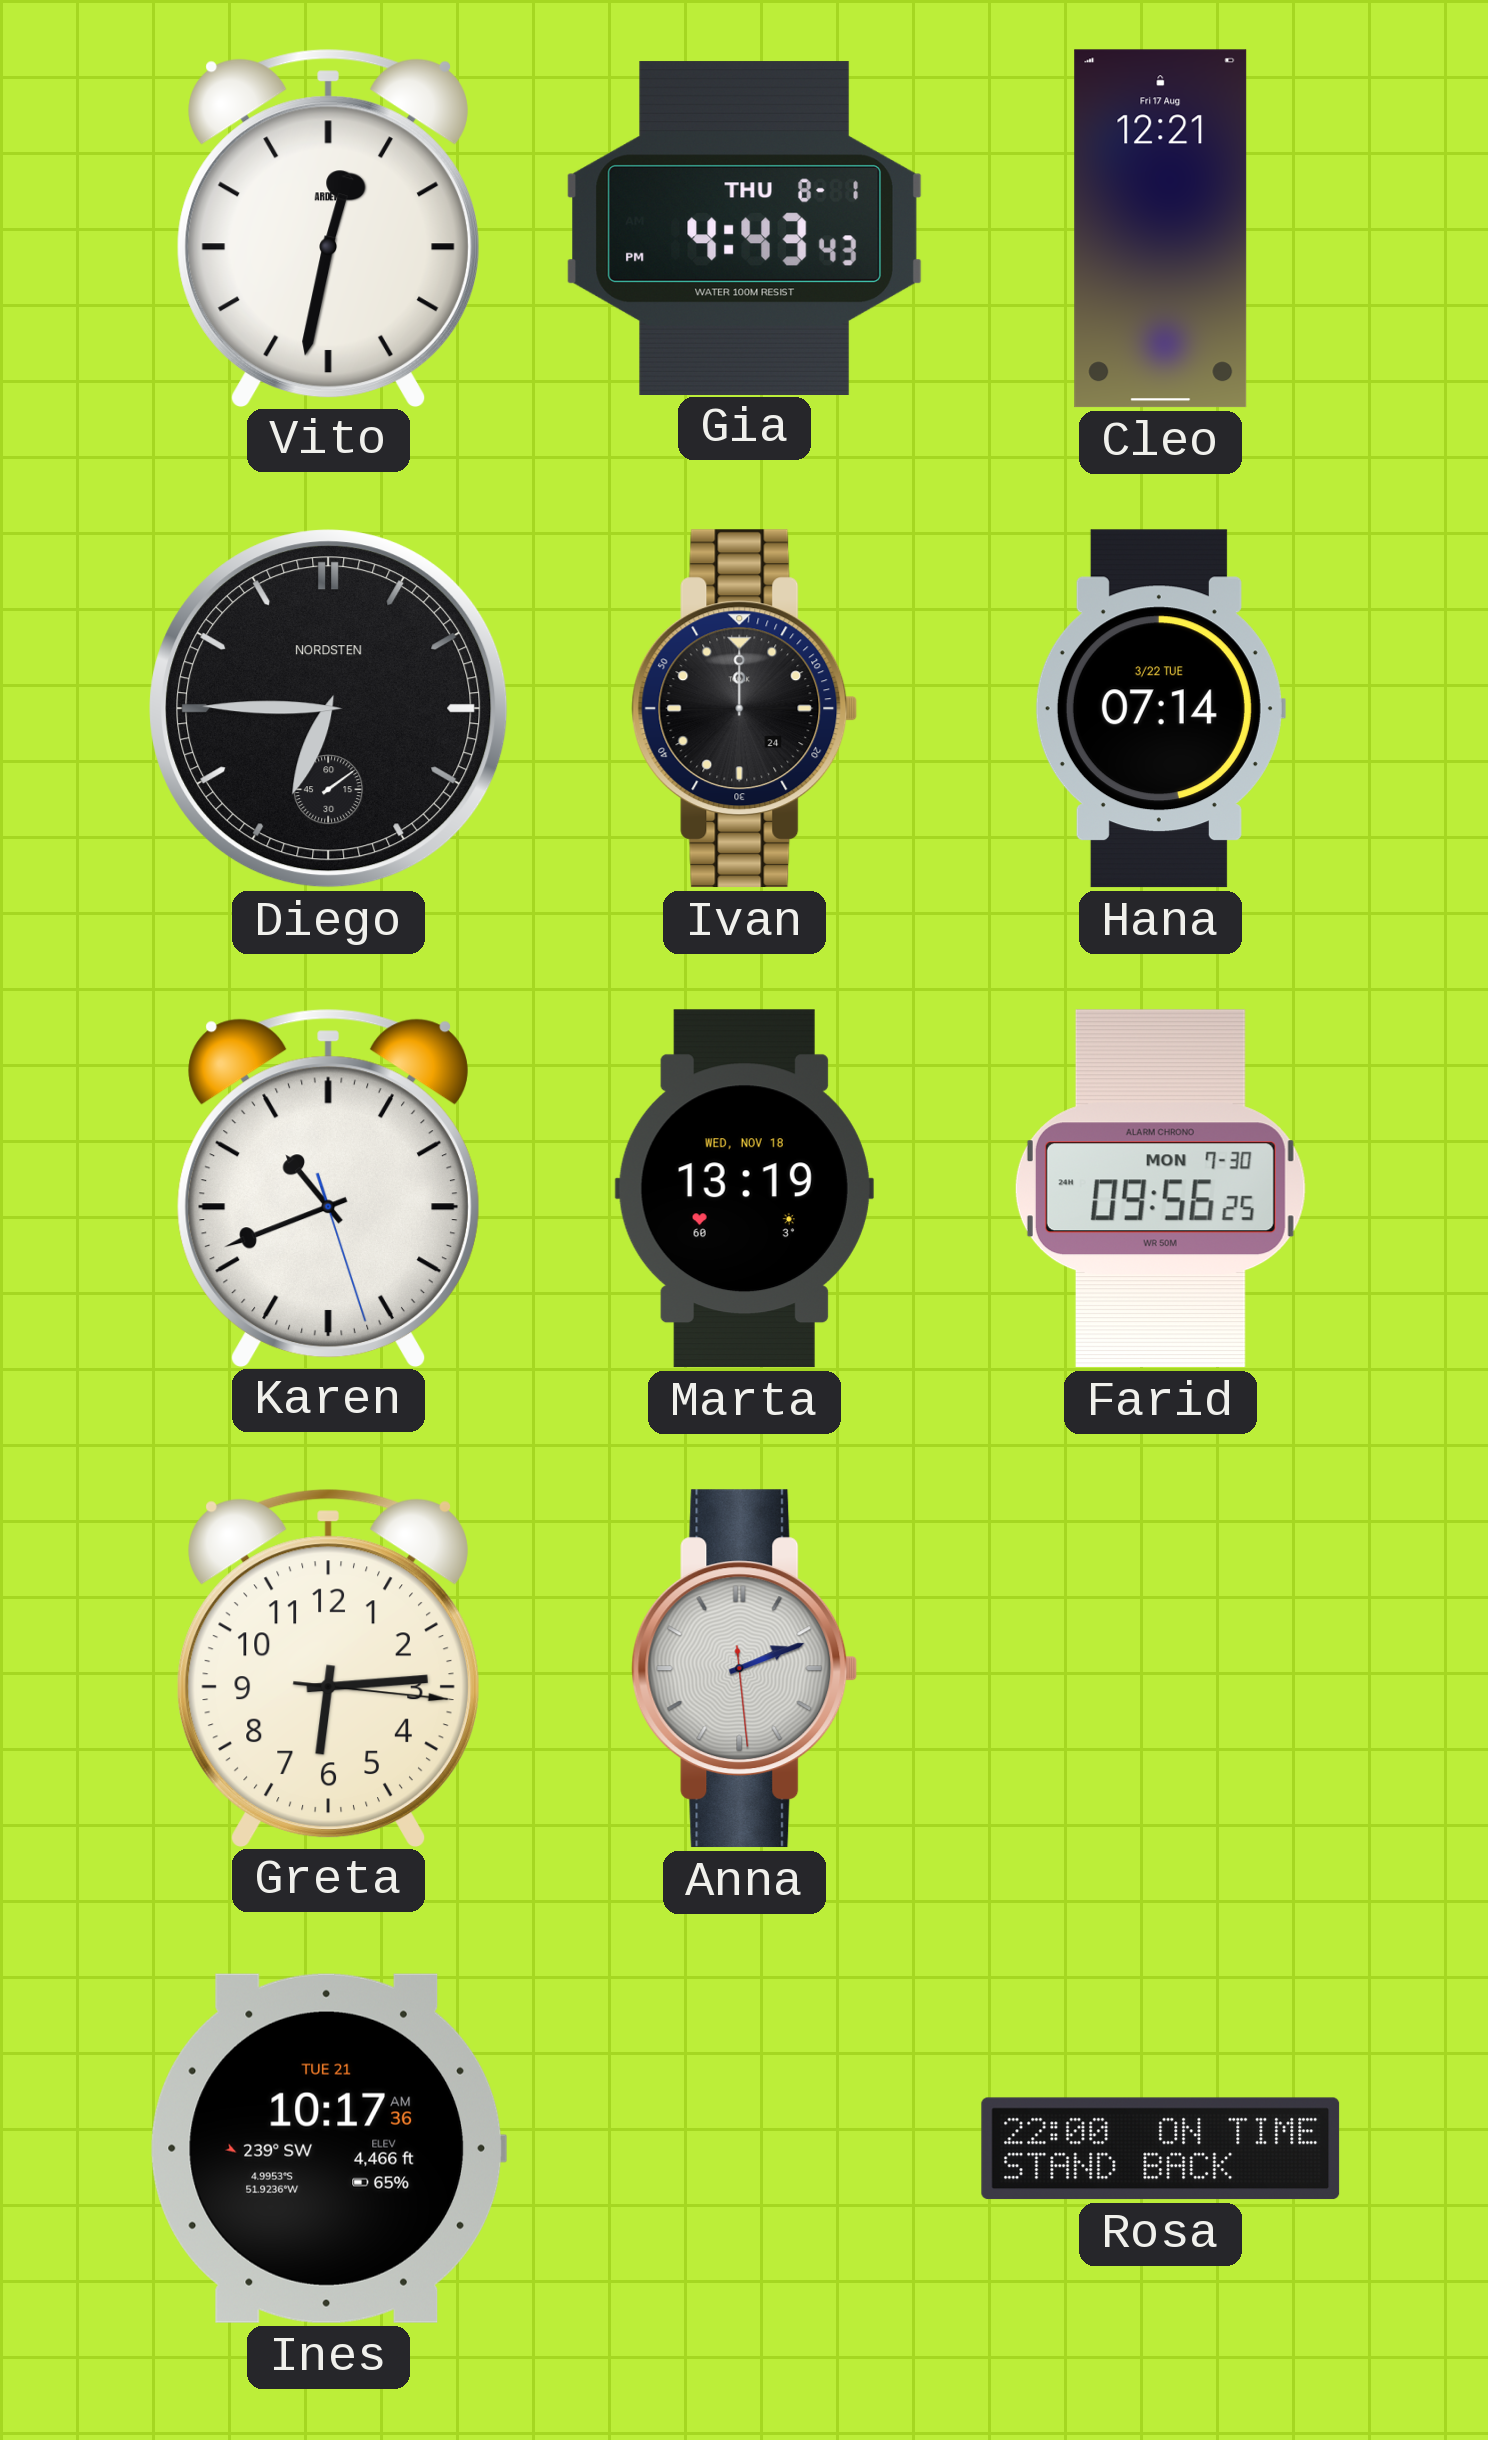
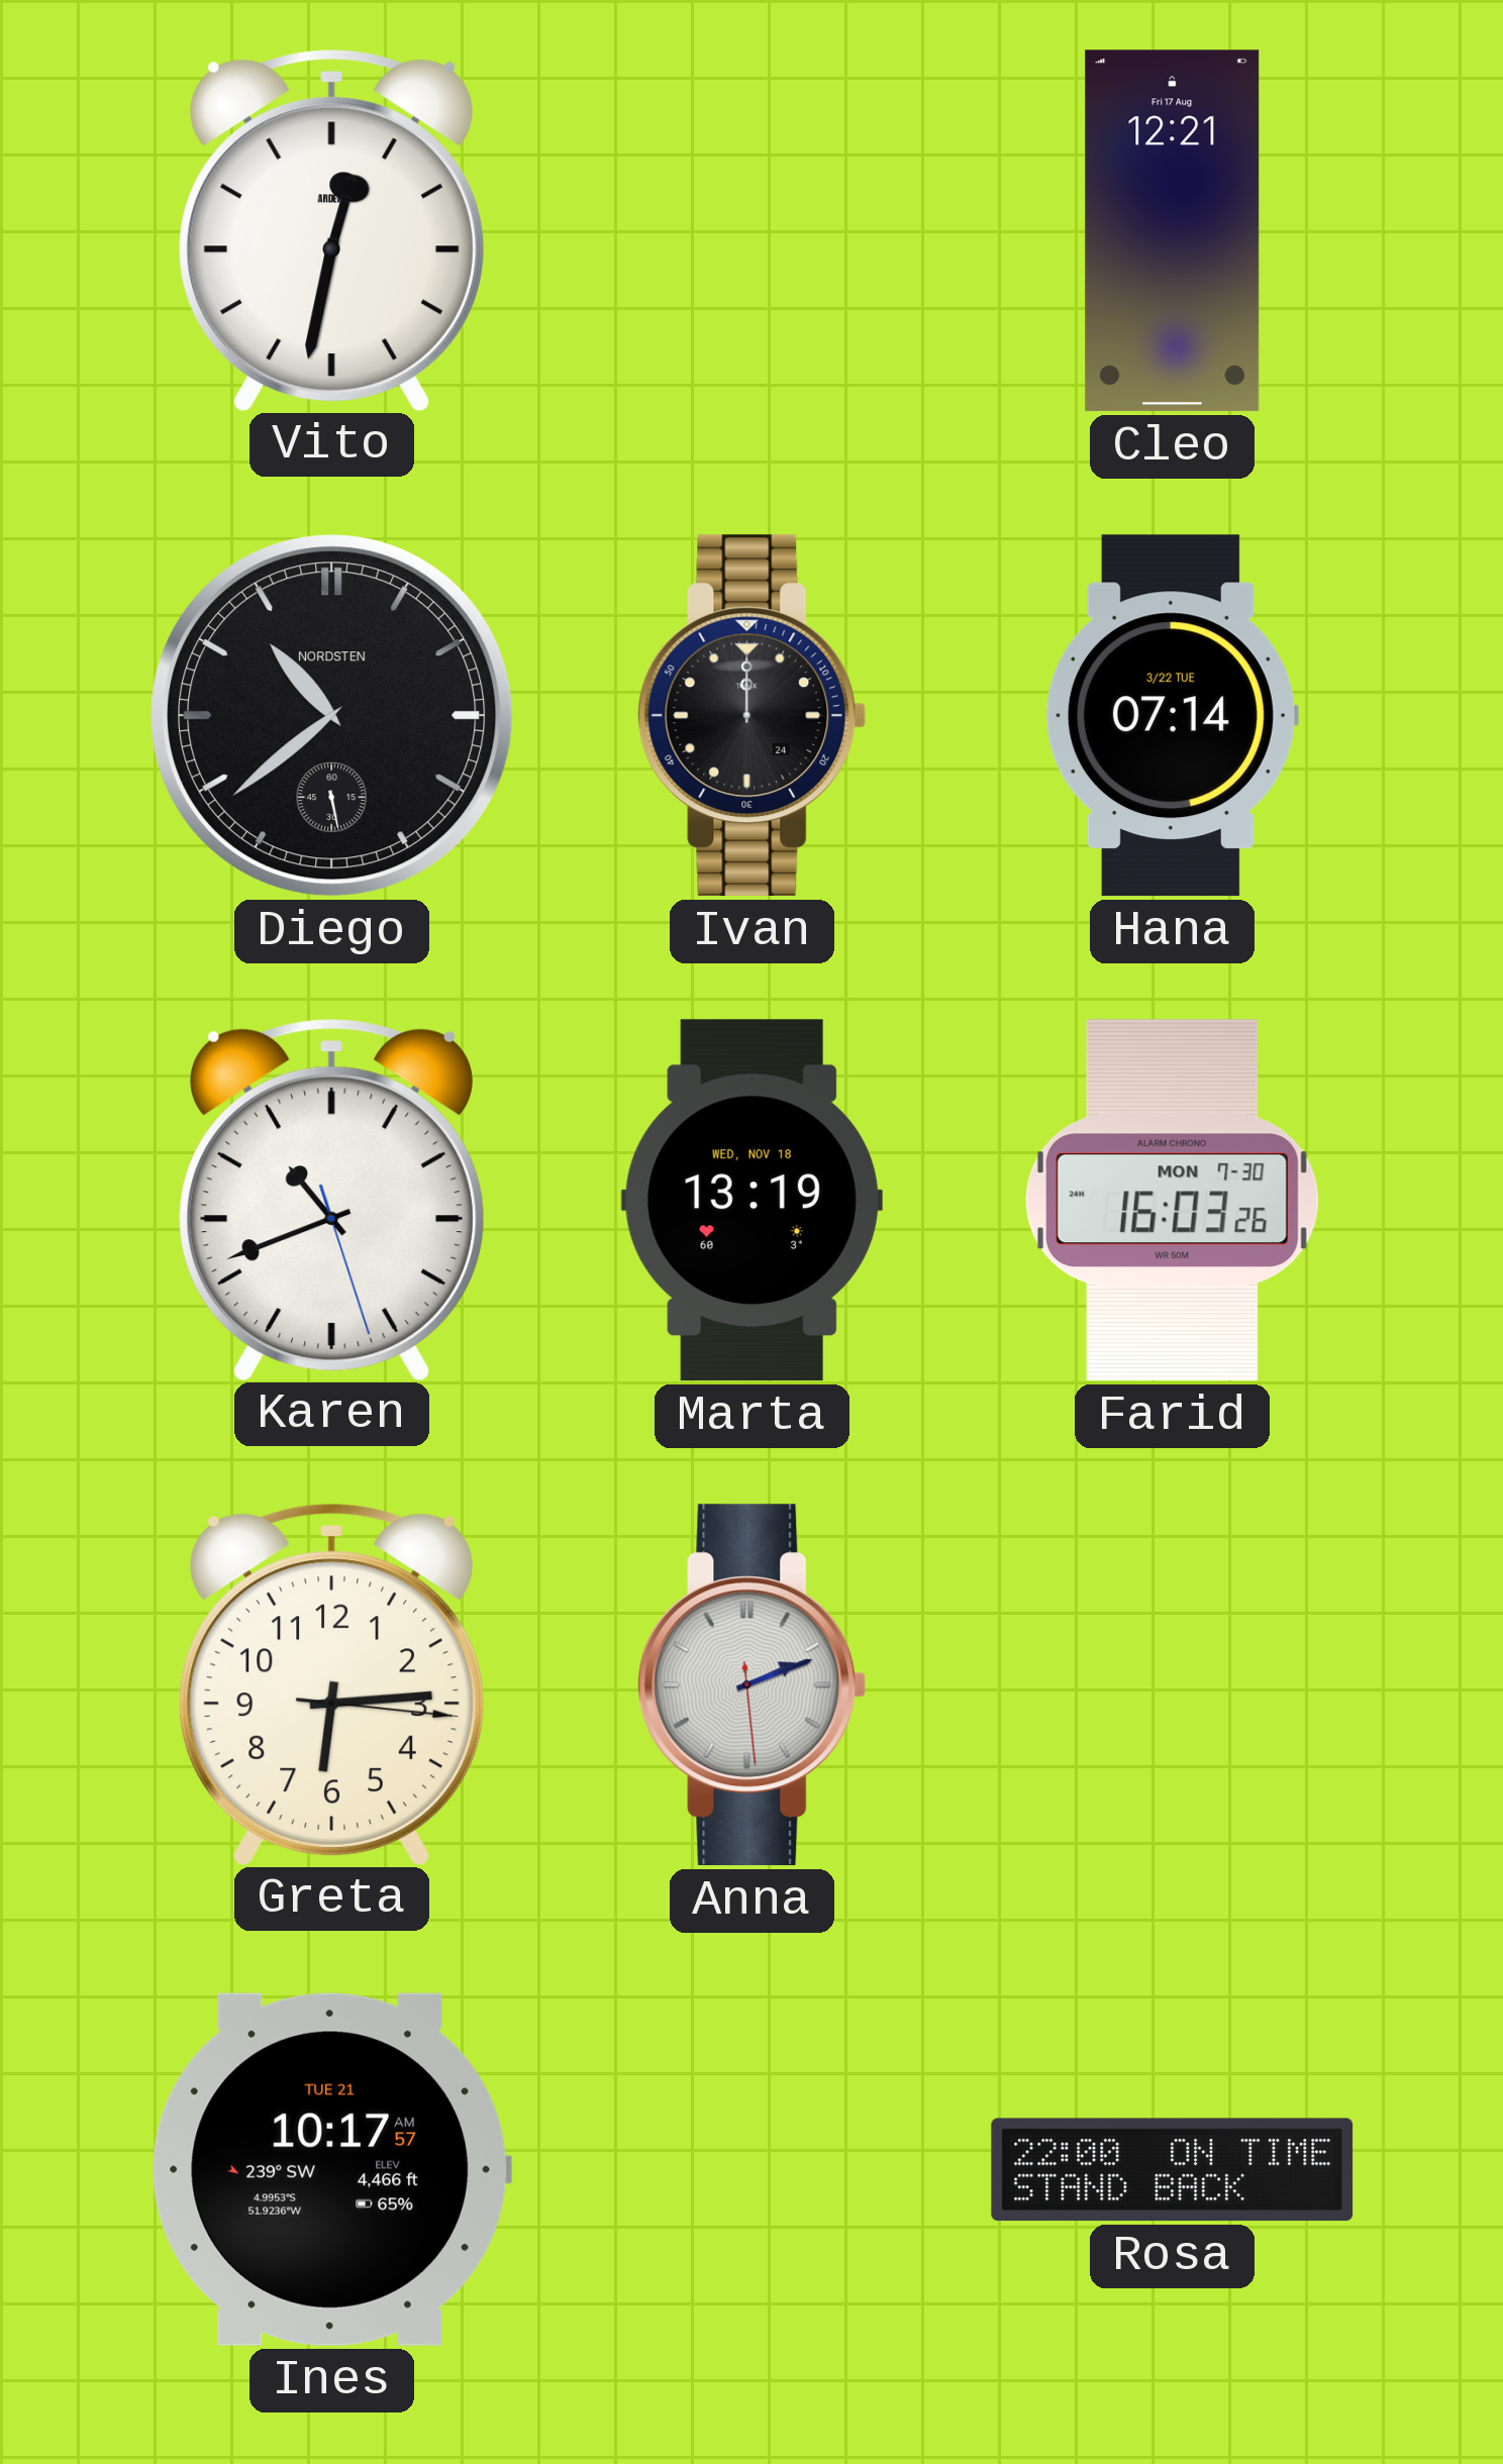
Gia: 4:43 -> none
Diego: 6:45 -> 10:38
Farid: 09:56 -> 16:03
Ines: 10:17:36 AM -> 10:17:57 AM
